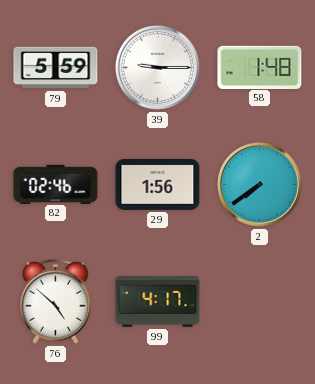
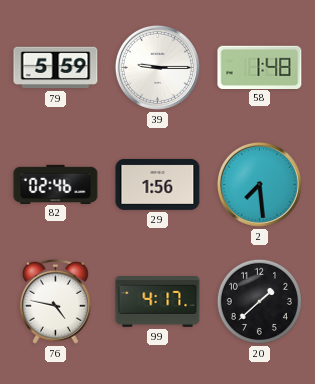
2: 7:39 -> 7:29
76: 4:52 -> 4:47
20: none -> 1:38
